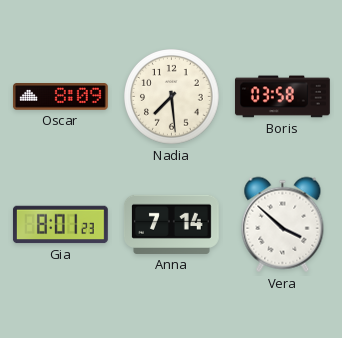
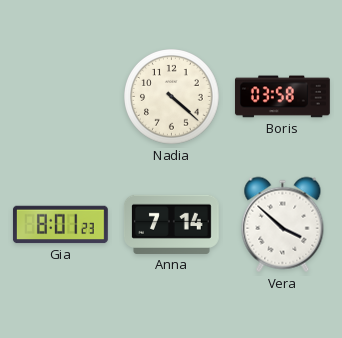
Oscar: 8:09 -> none
Nadia: 7:29 -> 4:22
